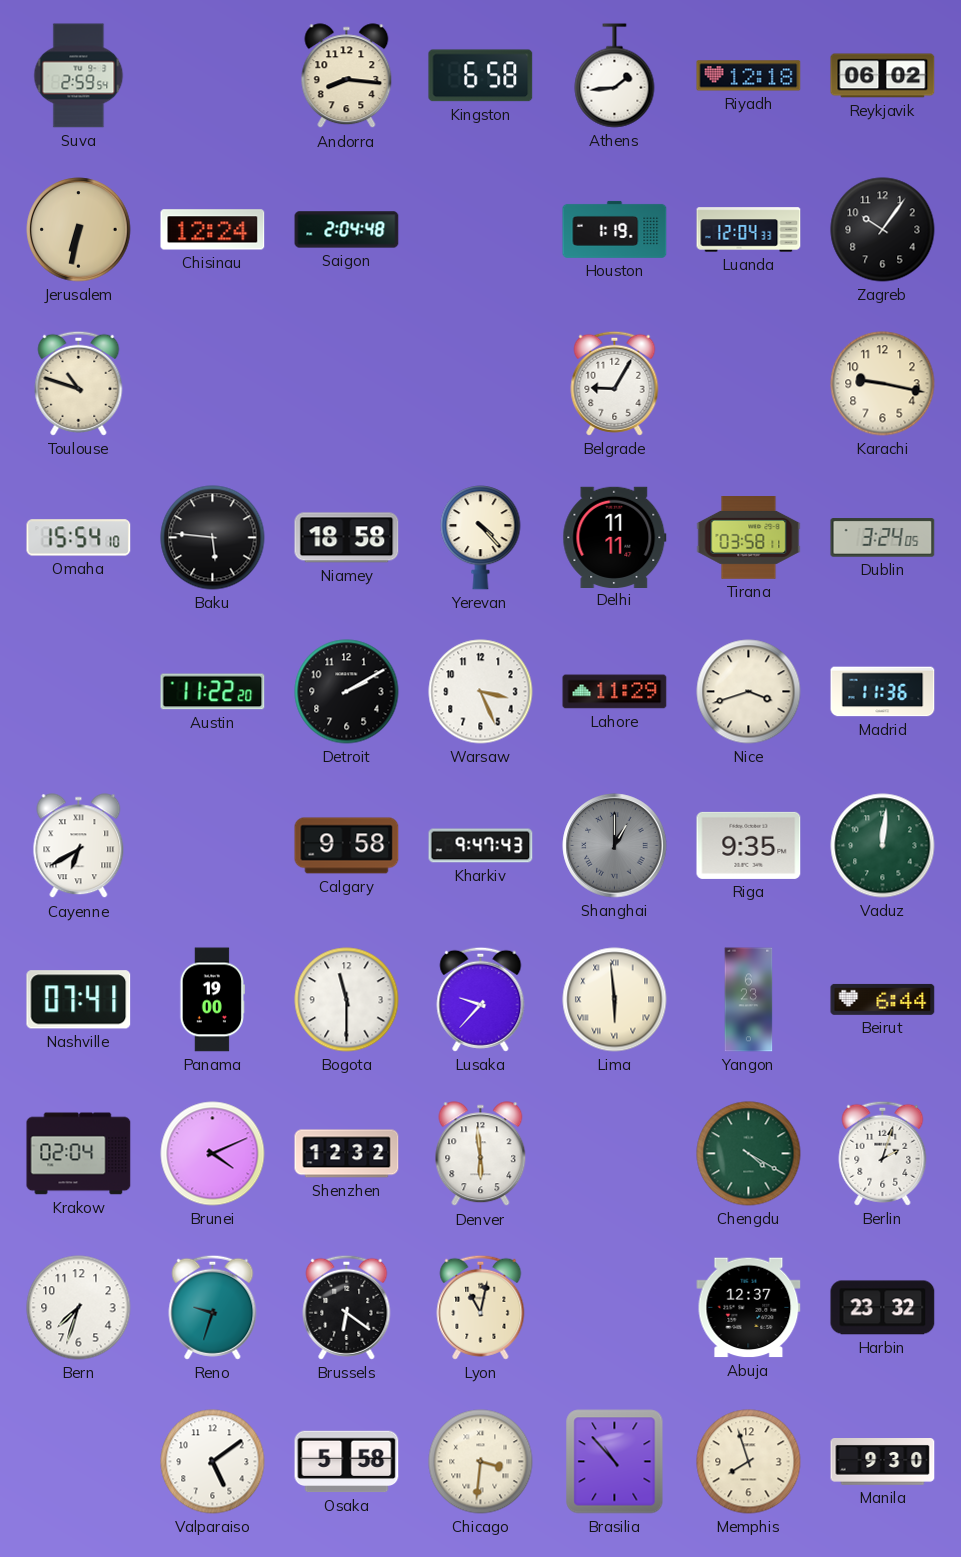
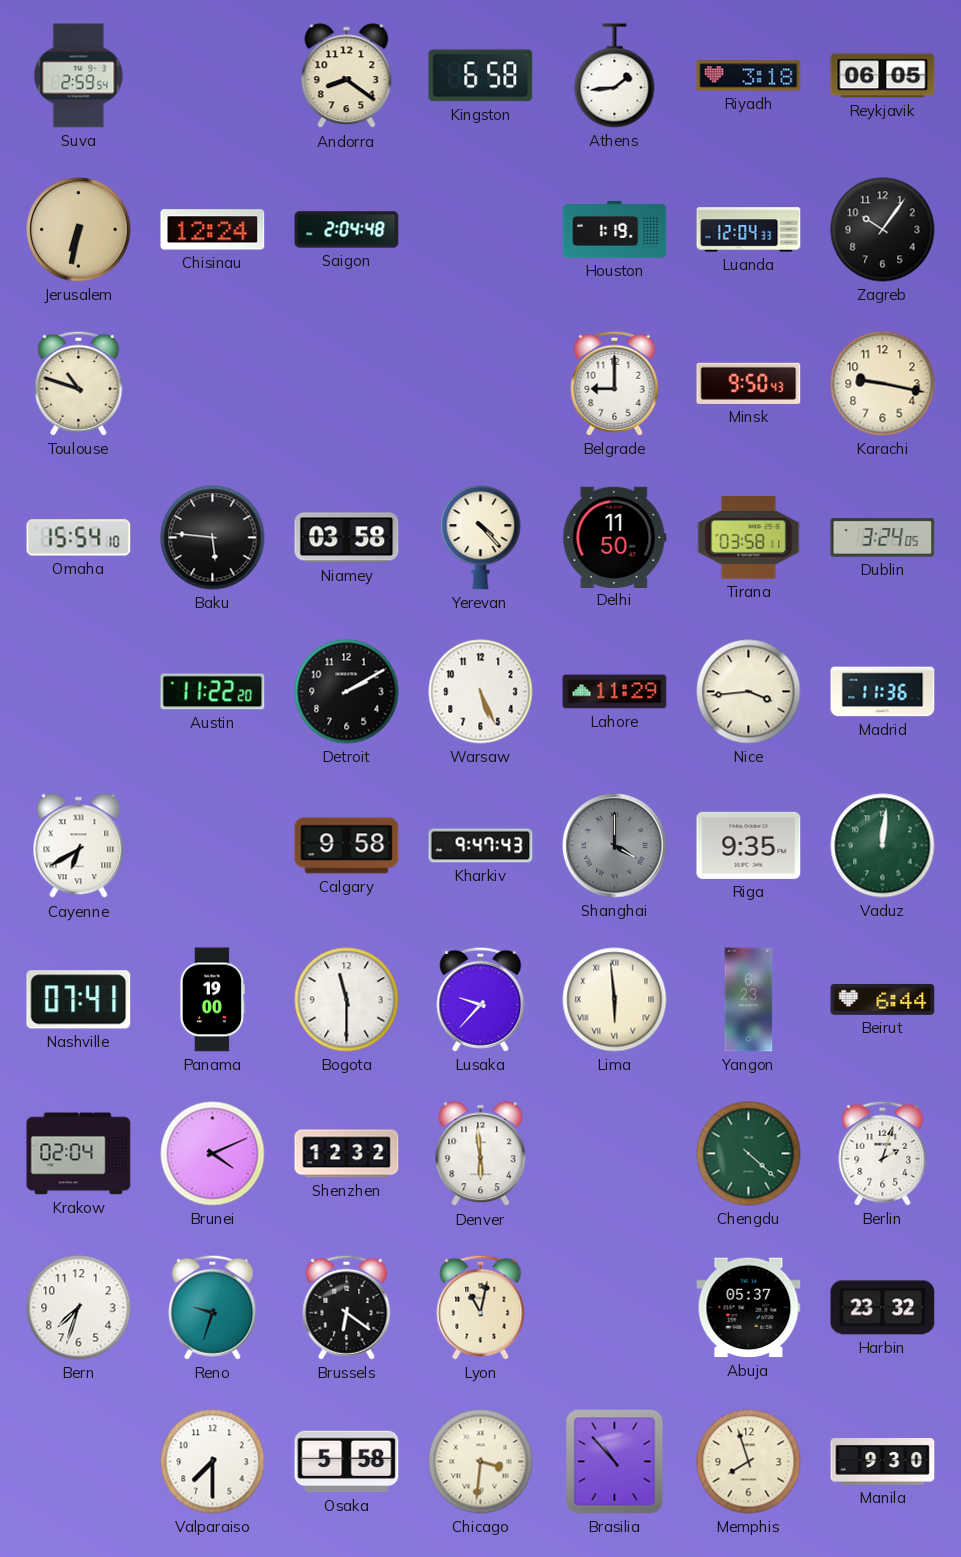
Andorra: 8:16 -> 8:21
Riyadh: 12:18 -> 3:18
Reykjavik: 06:02 -> 06:05
Belgrade: 9:05 -> 9:00
Minsk: none -> 9:50
Niamey: 18:58 -> 03:58
Delhi: 11:11 -> 11:50
Warsaw: 3:26 -> 5:26
Nice: 3:42 -> 3:44
Shanghai: 1:00 -> 4:00
Chengdu: 4:20 -> 4:22
Abuja: 12:37 -> 05:37
Valparaiso: 5:09 -> 7:30
